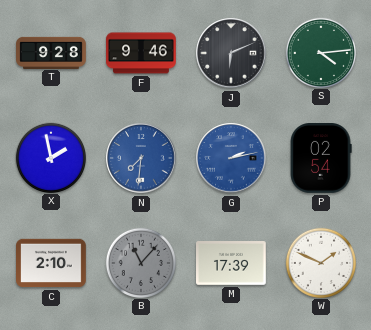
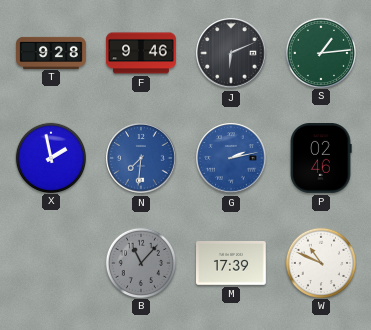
S: 4:14 -> 1:14
P: 02:54 -> 02:46
C: 2:10 -> none
W: 1:49 -> 10:49
